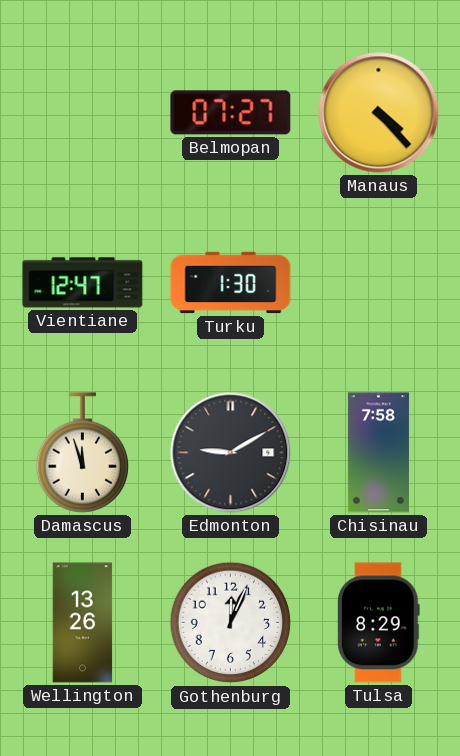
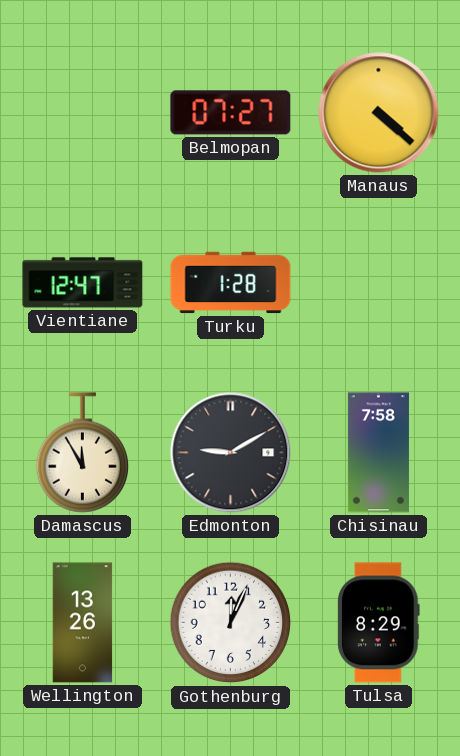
Manaus: 4:23 -> 4:22
Turku: 1:30 -> 1:28
Damascus: 11:57 -> 11:55
